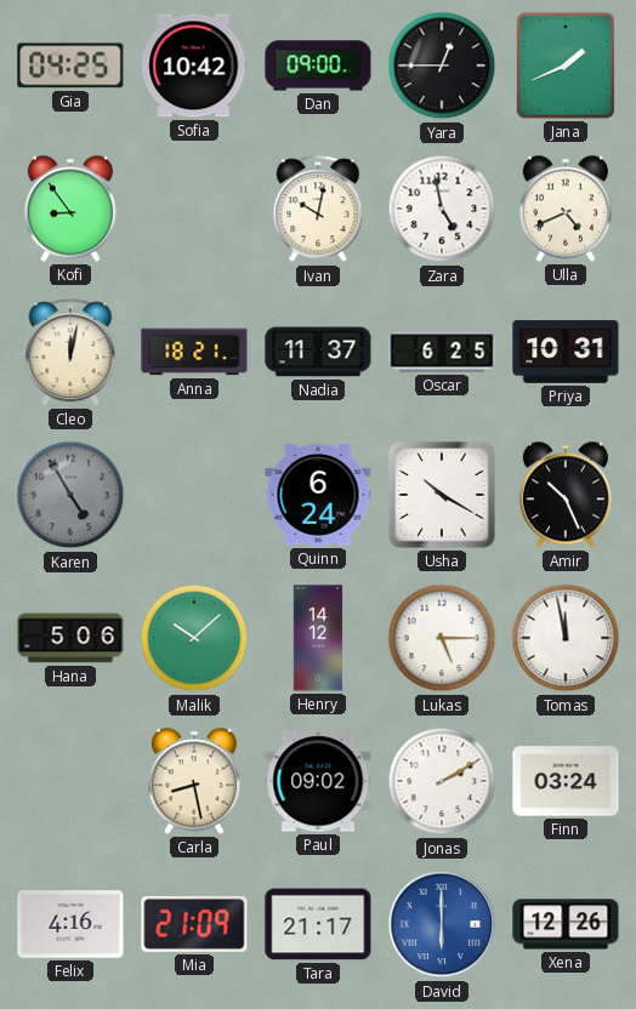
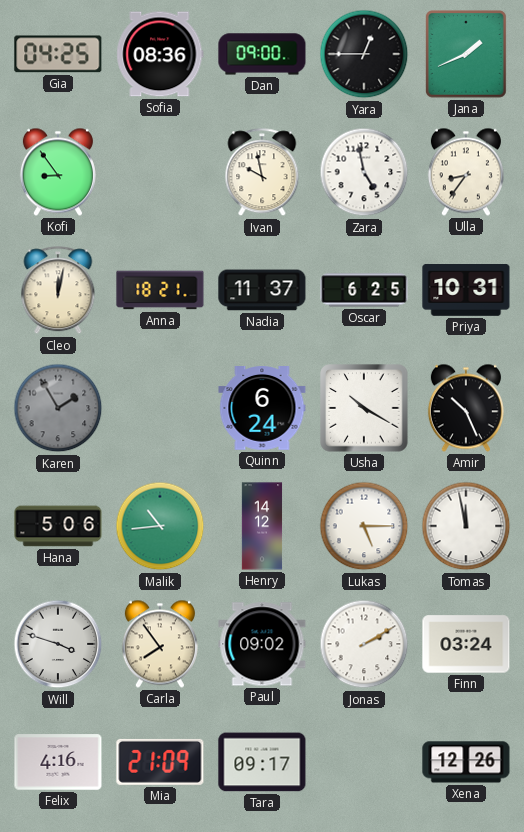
Sofia: 10:42 -> 08:36
Ivan: 10:02 -> 9:58
Ulla: 4:41 -> 8:36
Karen: 4:55 -> 1:55
Malik: 10:08 -> 10:44
Will: none -> 3:48
Carla: 8:28 -> 7:54
Tara: 21:17 -> 09:17
David: 6:00 -> none
